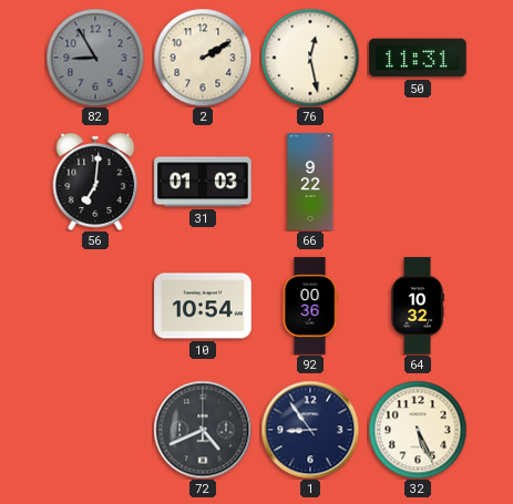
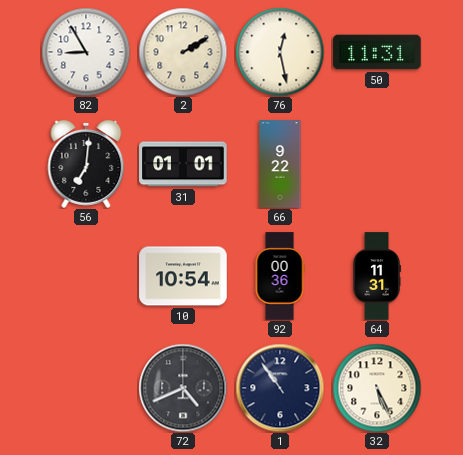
82 dial: grey -> white
31: 01:03 -> 01:01
64: 10:32 -> 11:31
1: 8:54 -> 10:54
